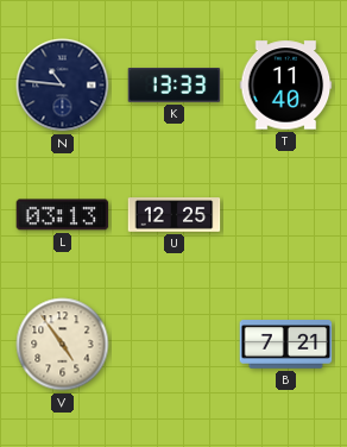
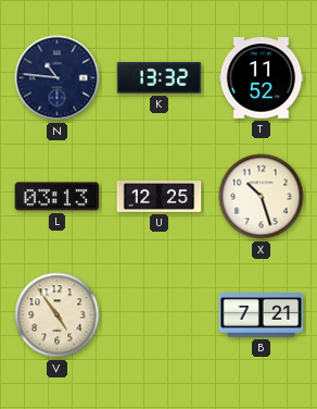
K: 13:33 -> 13:32
T: 11:40 -> 11:52
X: none -> 10:27
